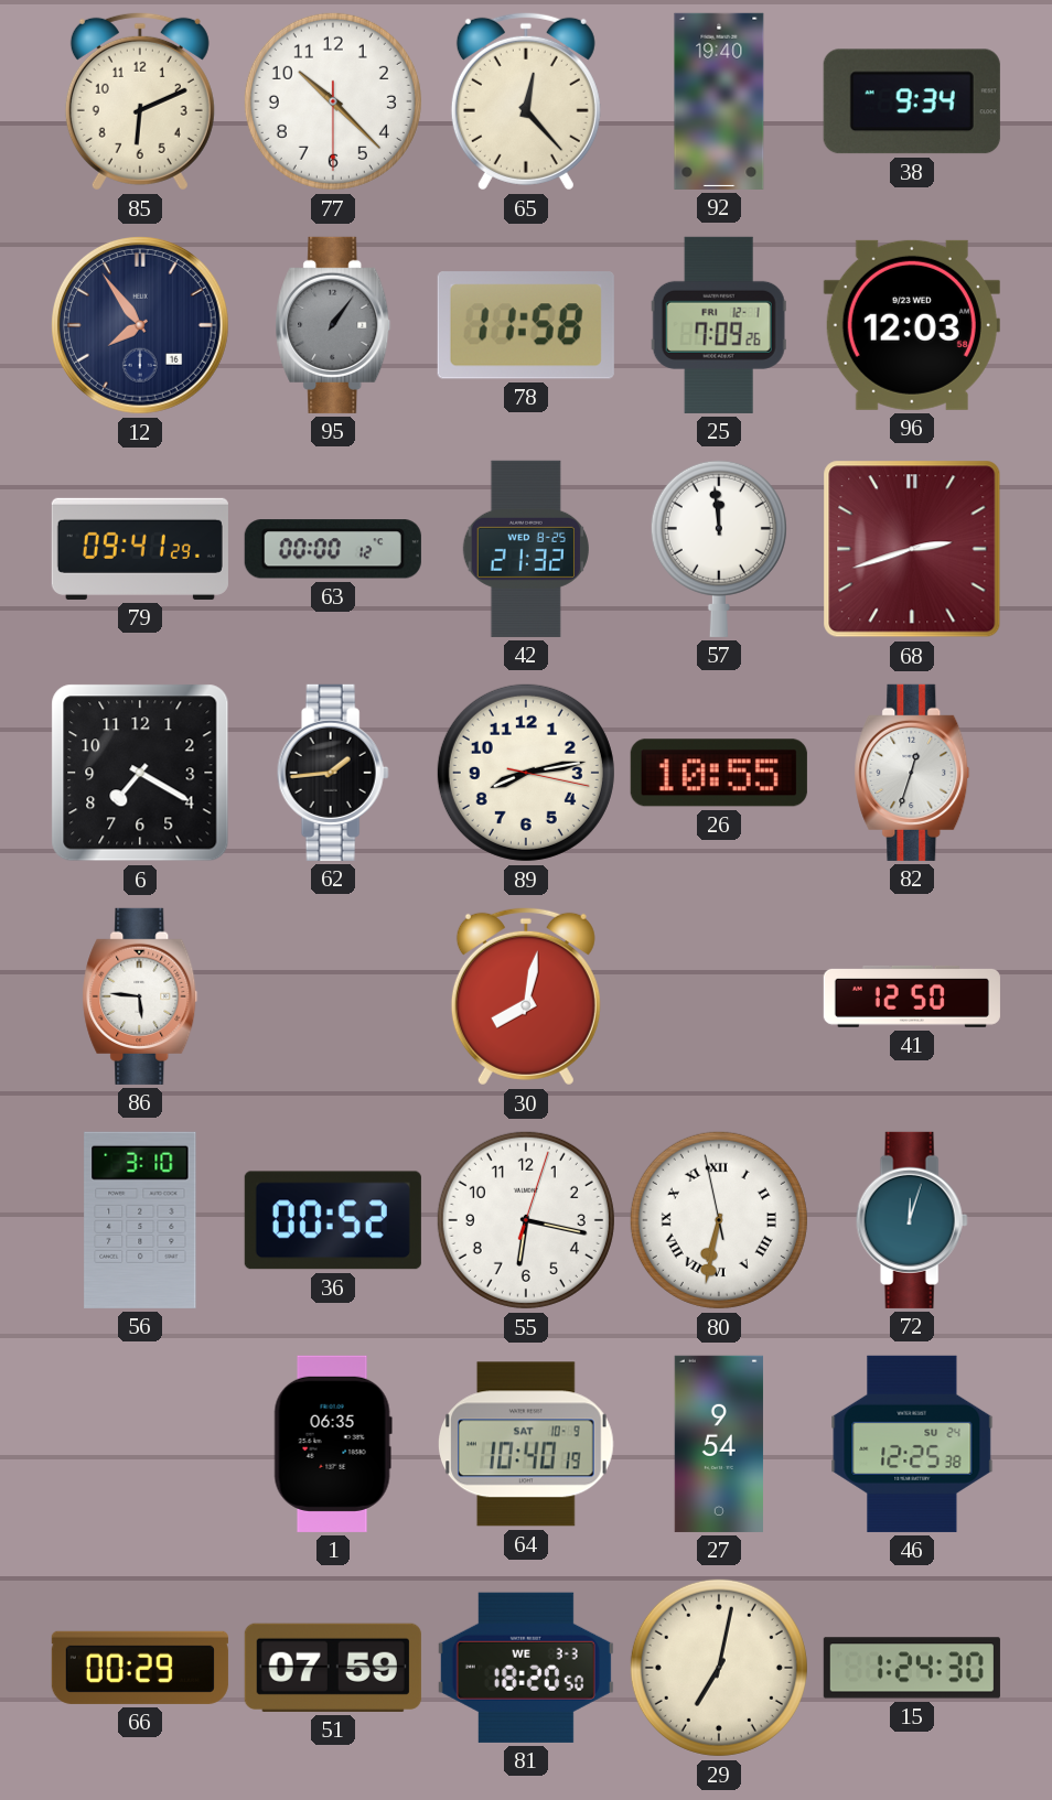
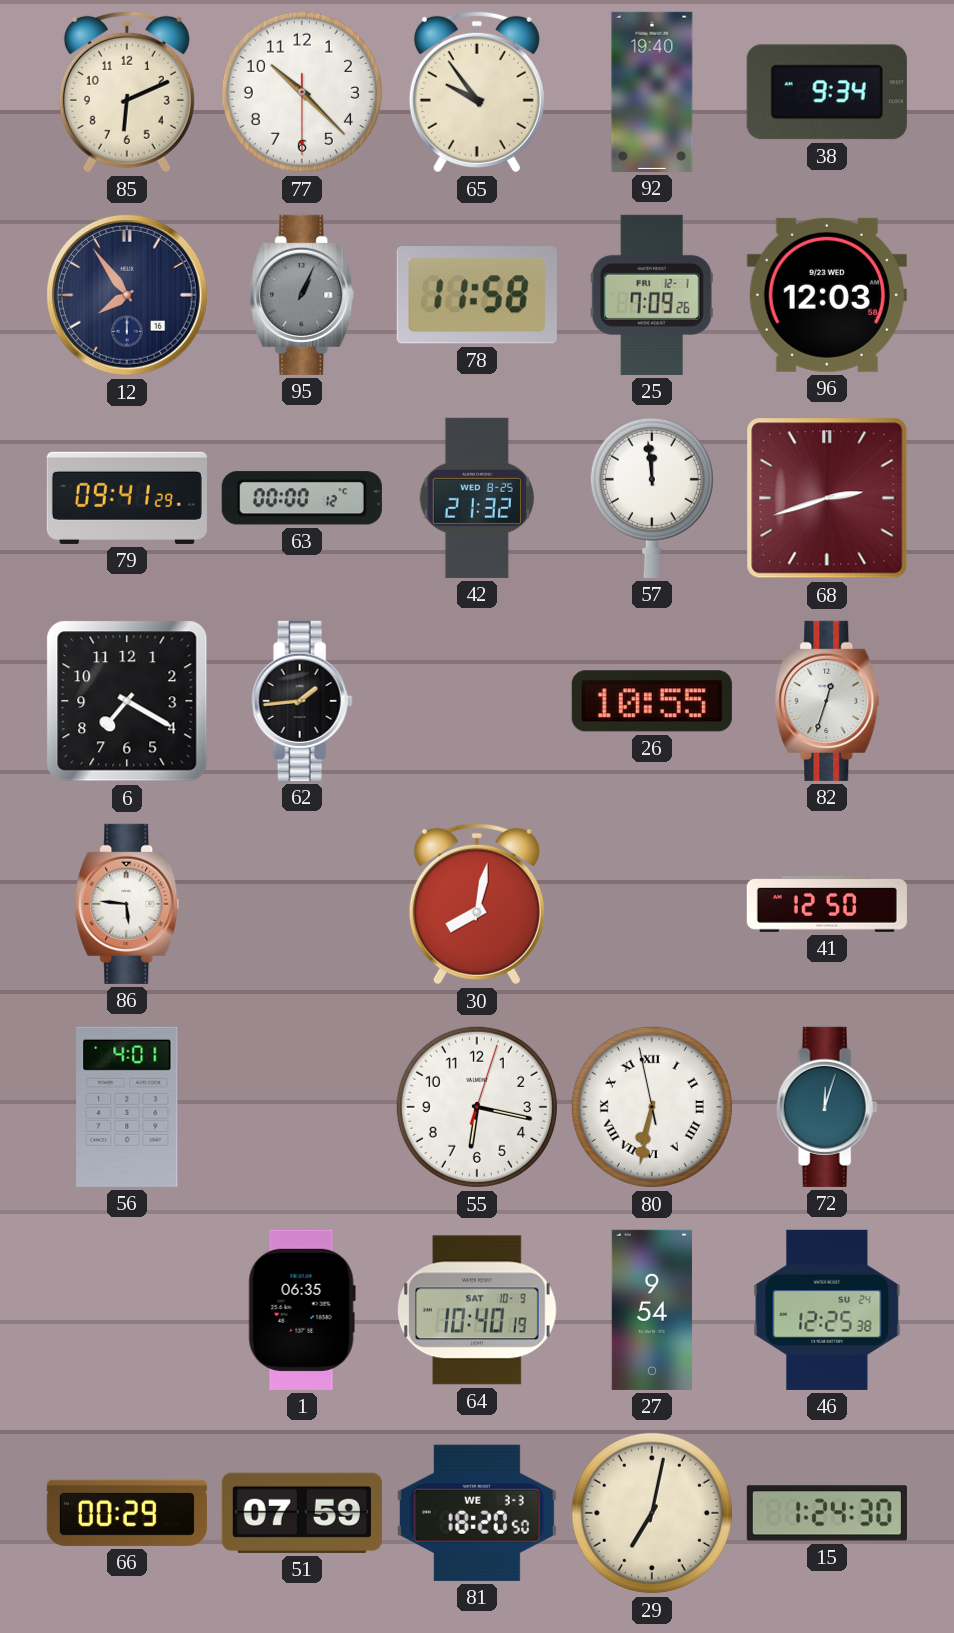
65: 12:23 -> 9:54
95: 1:06 -> 1:04
89: 8:13 -> none
56: 3:10 -> 4:01
36: 00:52 -> none
